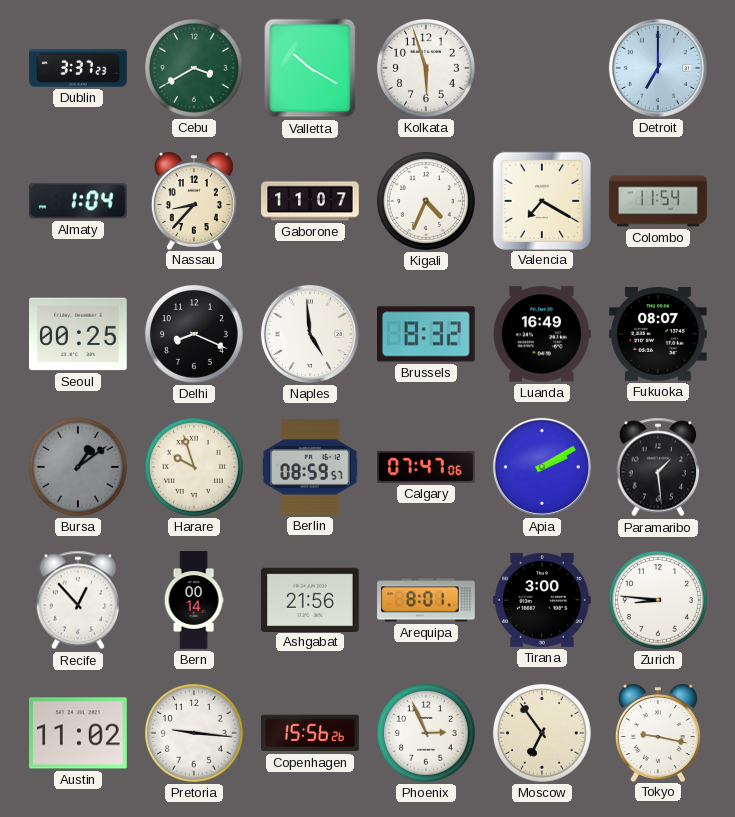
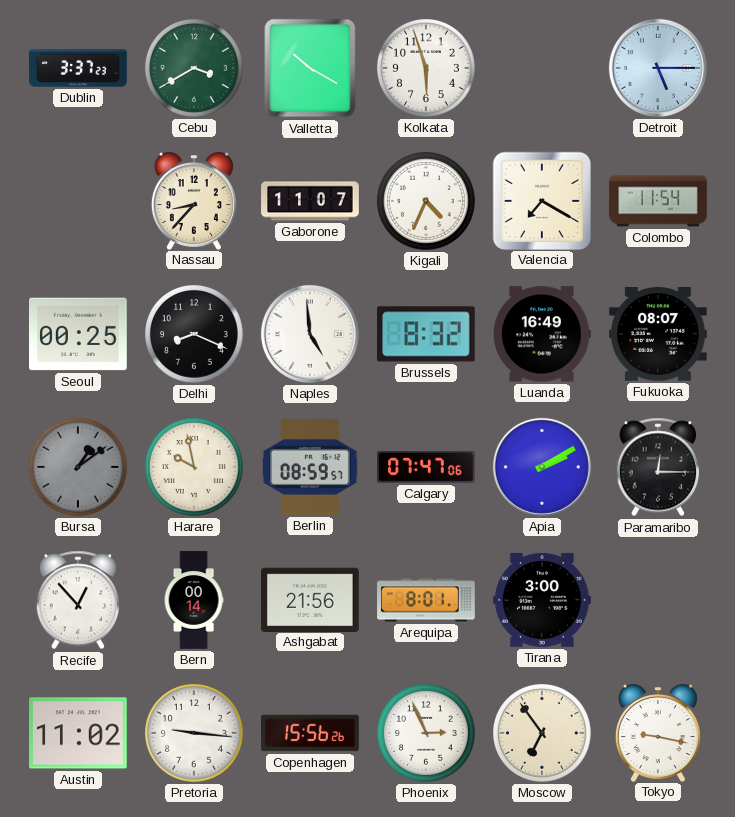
Detroit: 7:00 -> 5:15
Almaty: 1:04 -> none
Harare: 9:57 -> 9:58
Paramaribo: 1:29 -> 12:15
Zurich: 8:46 -> none
